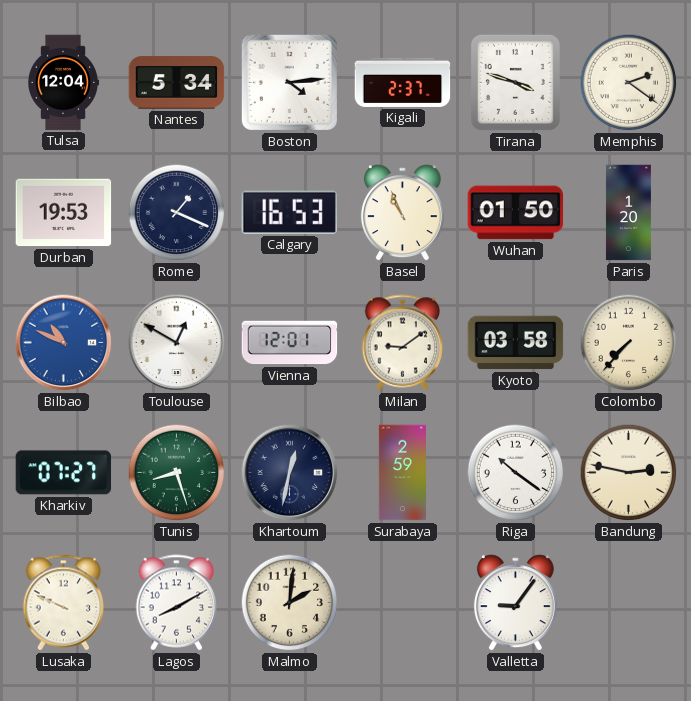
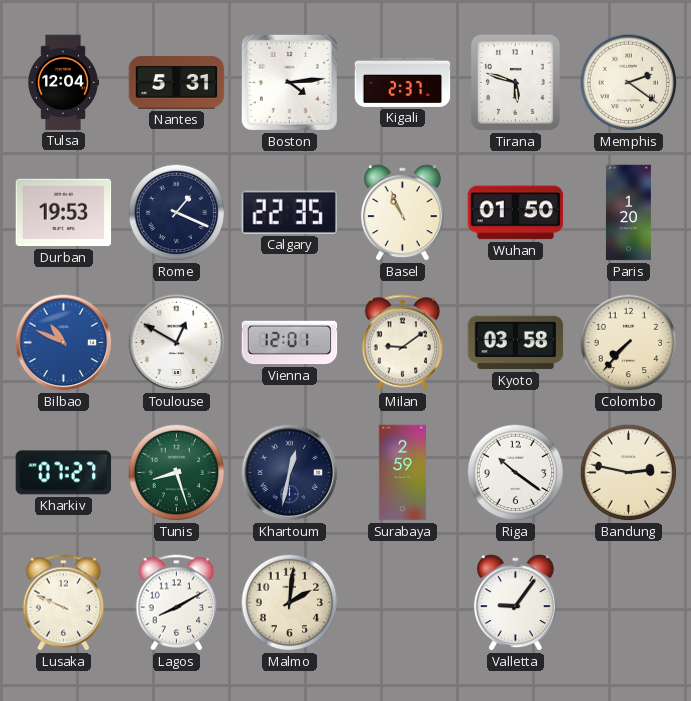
Nantes: 5:34 -> 5:31
Tirana: 3:48 -> 5:48
Calgary: 16:53 -> 22:35
